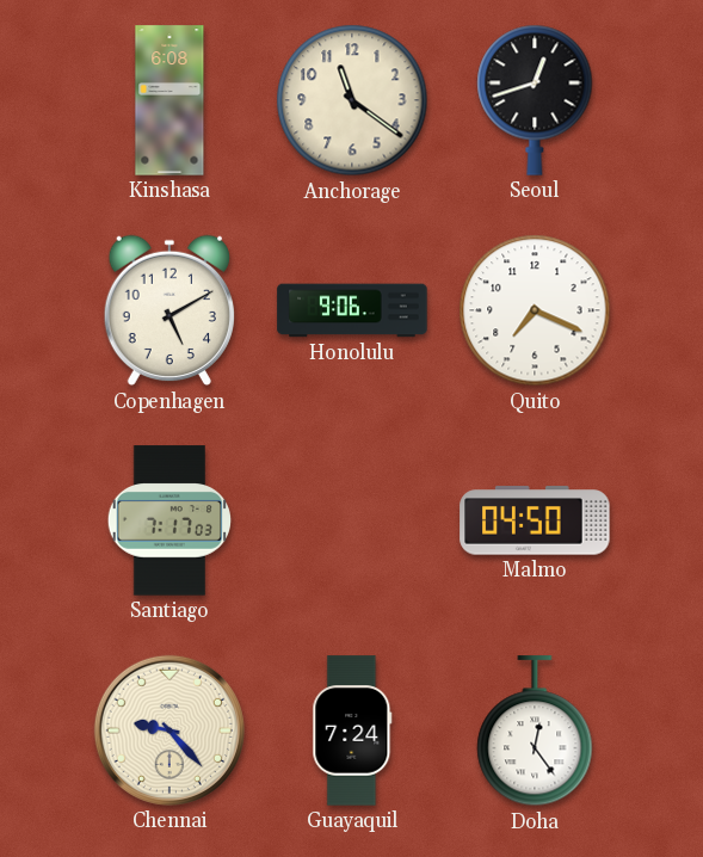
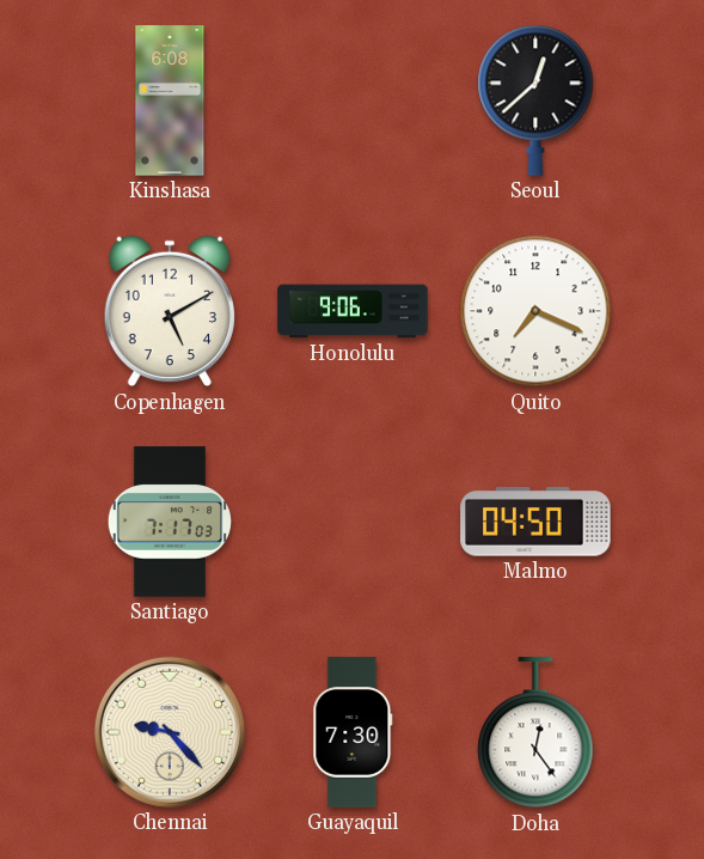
Anchorage: 11:21 -> none
Seoul: 12:42 -> 12:38
Guayaquil: 7:24 -> 7:30
